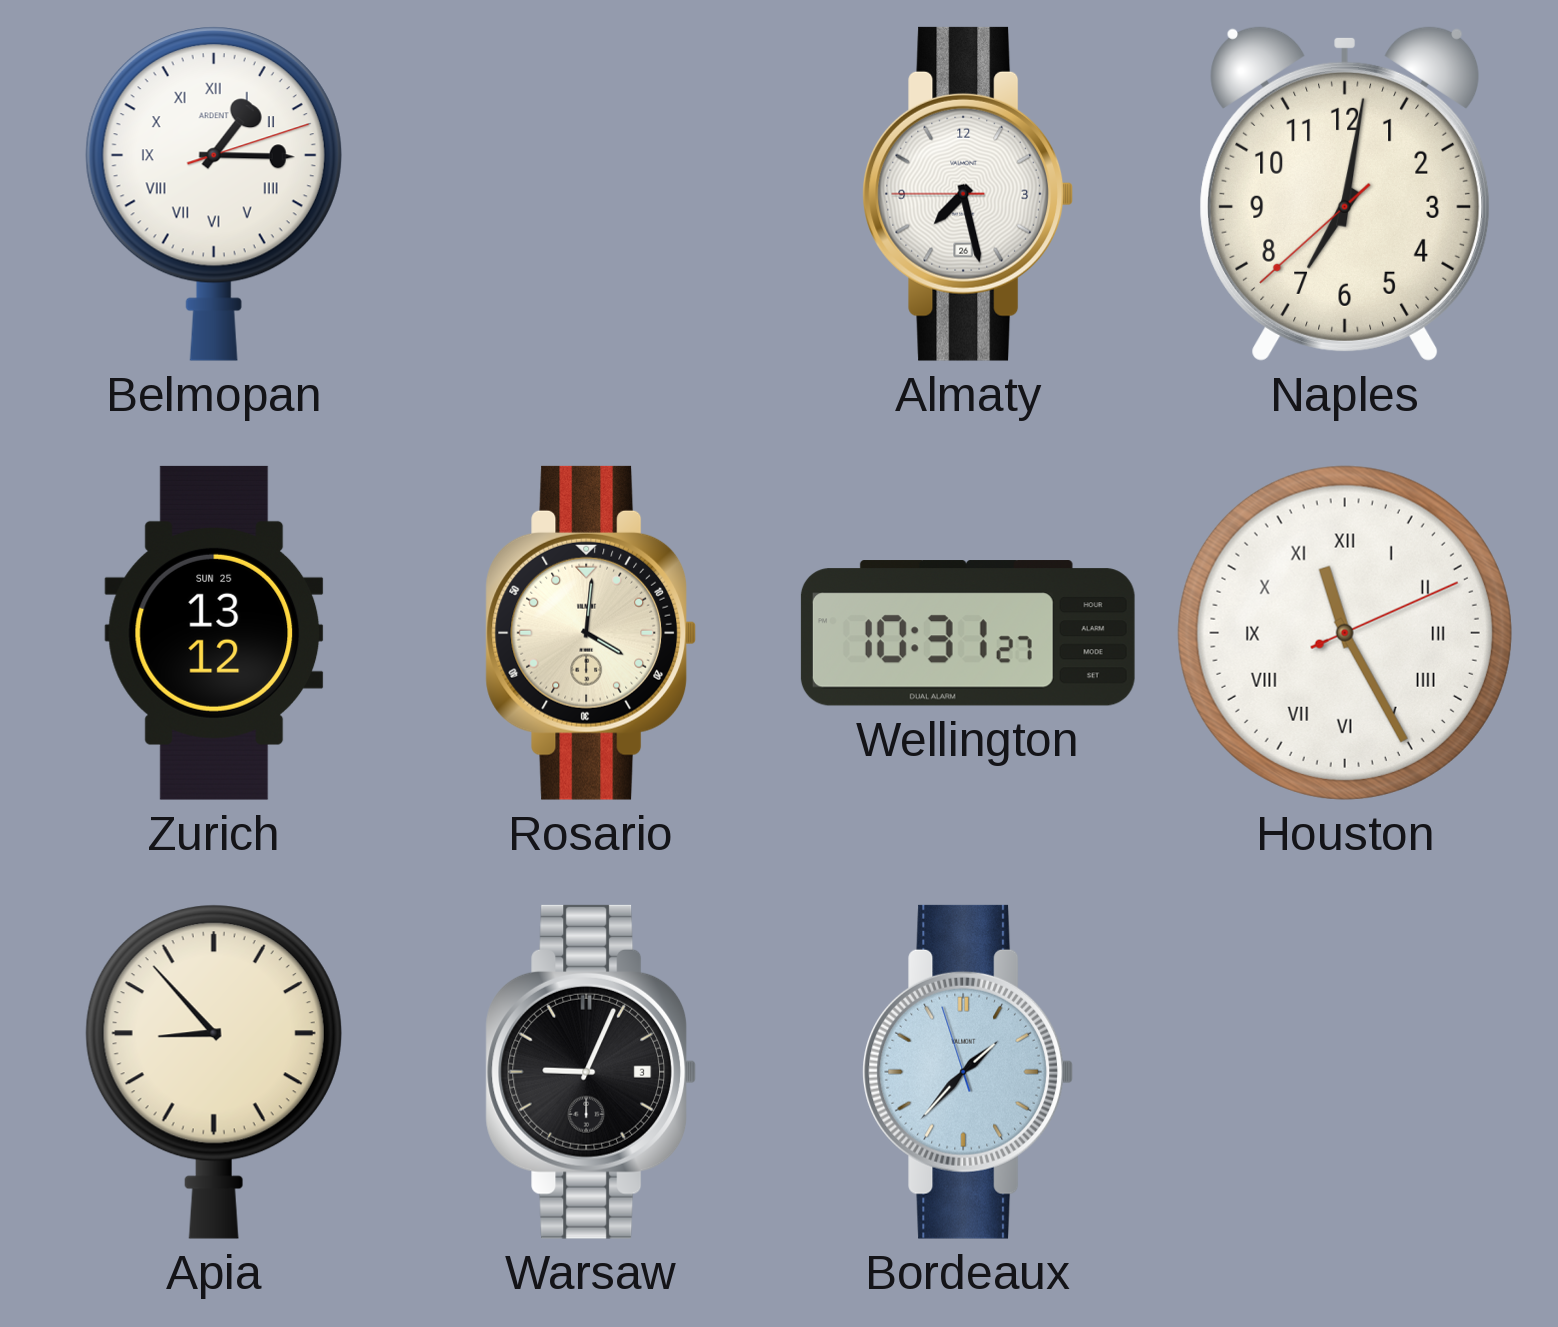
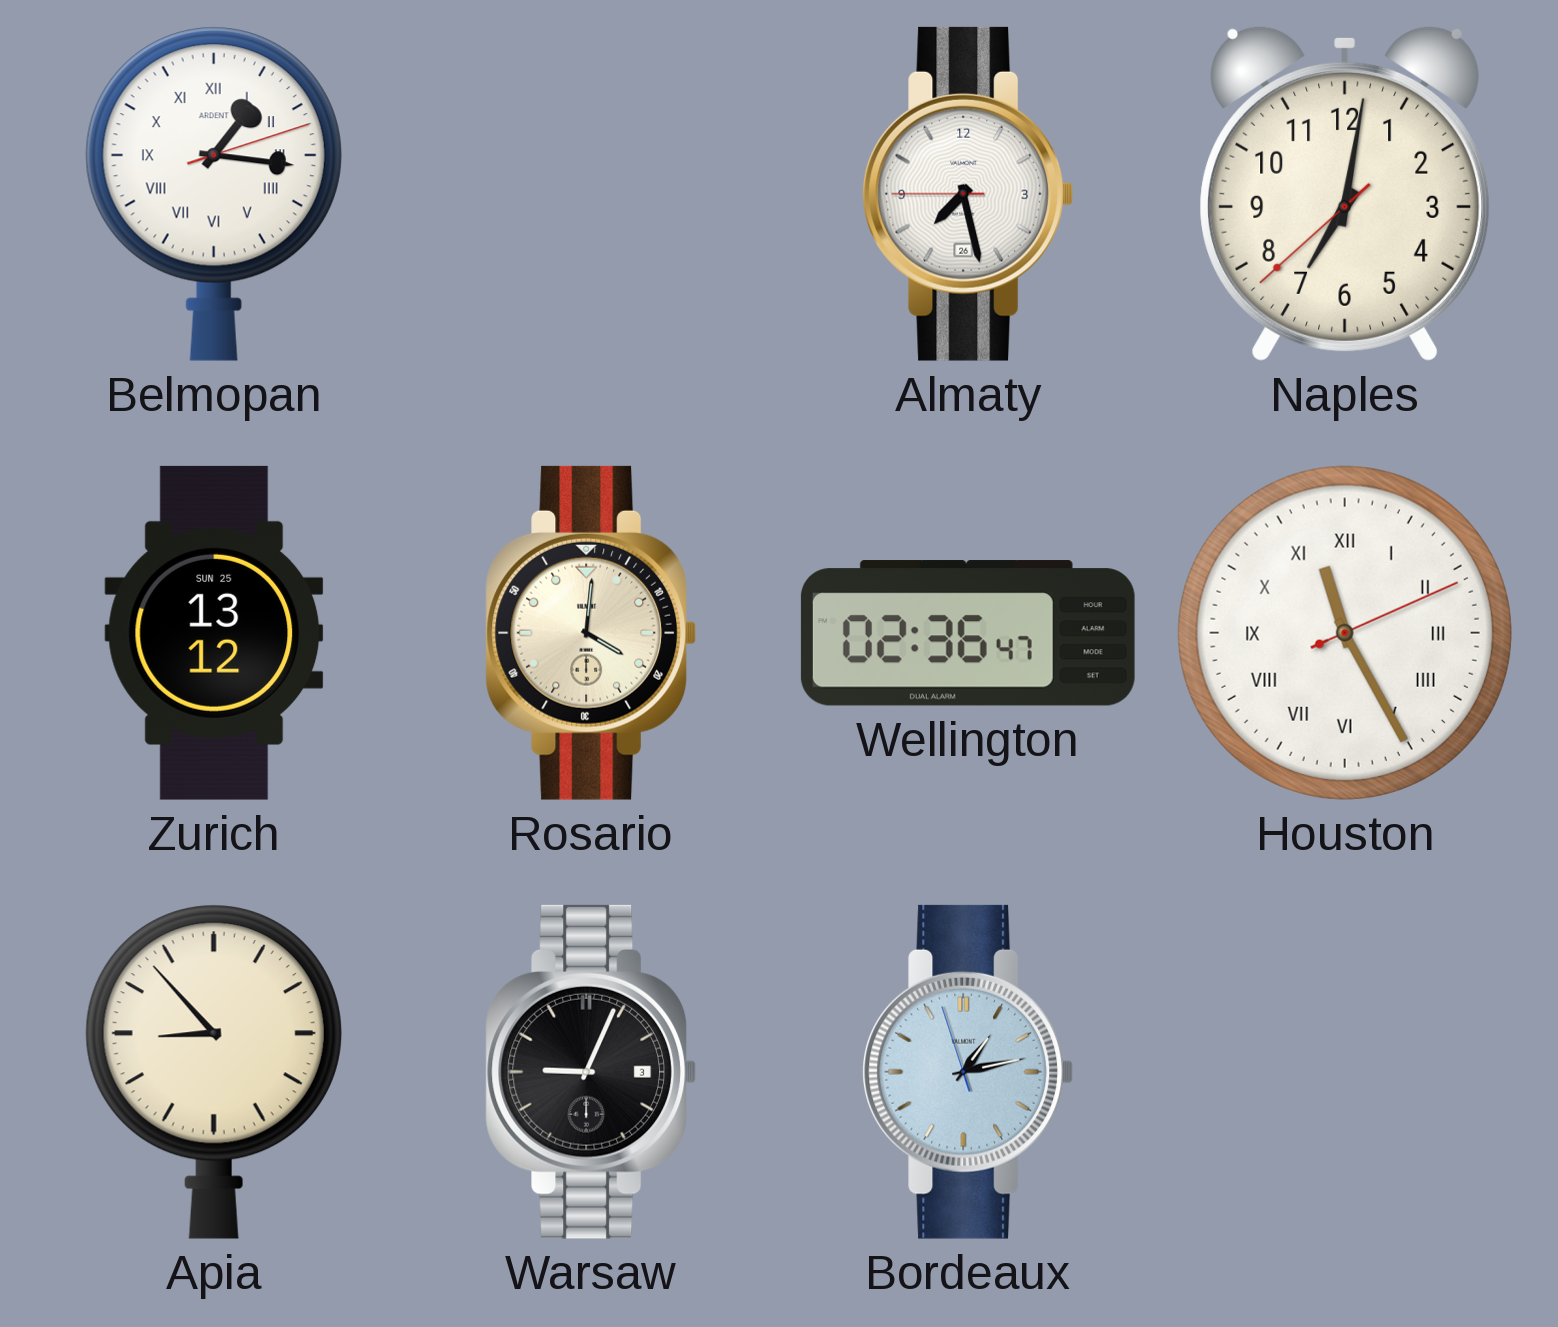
Belmopan: 1:15 -> 1:16
Wellington: 10:31 -> 02:36
Bordeaux: 1:36 -> 1:12
